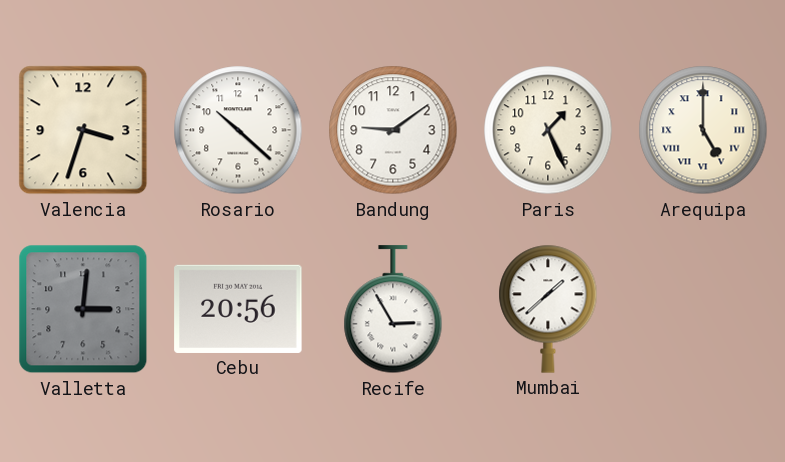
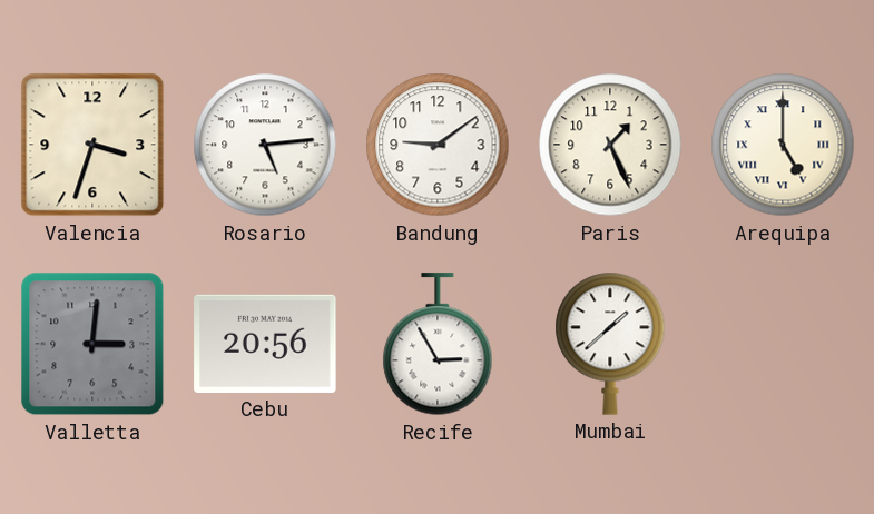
Rosario: 10:22 -> 5:14
